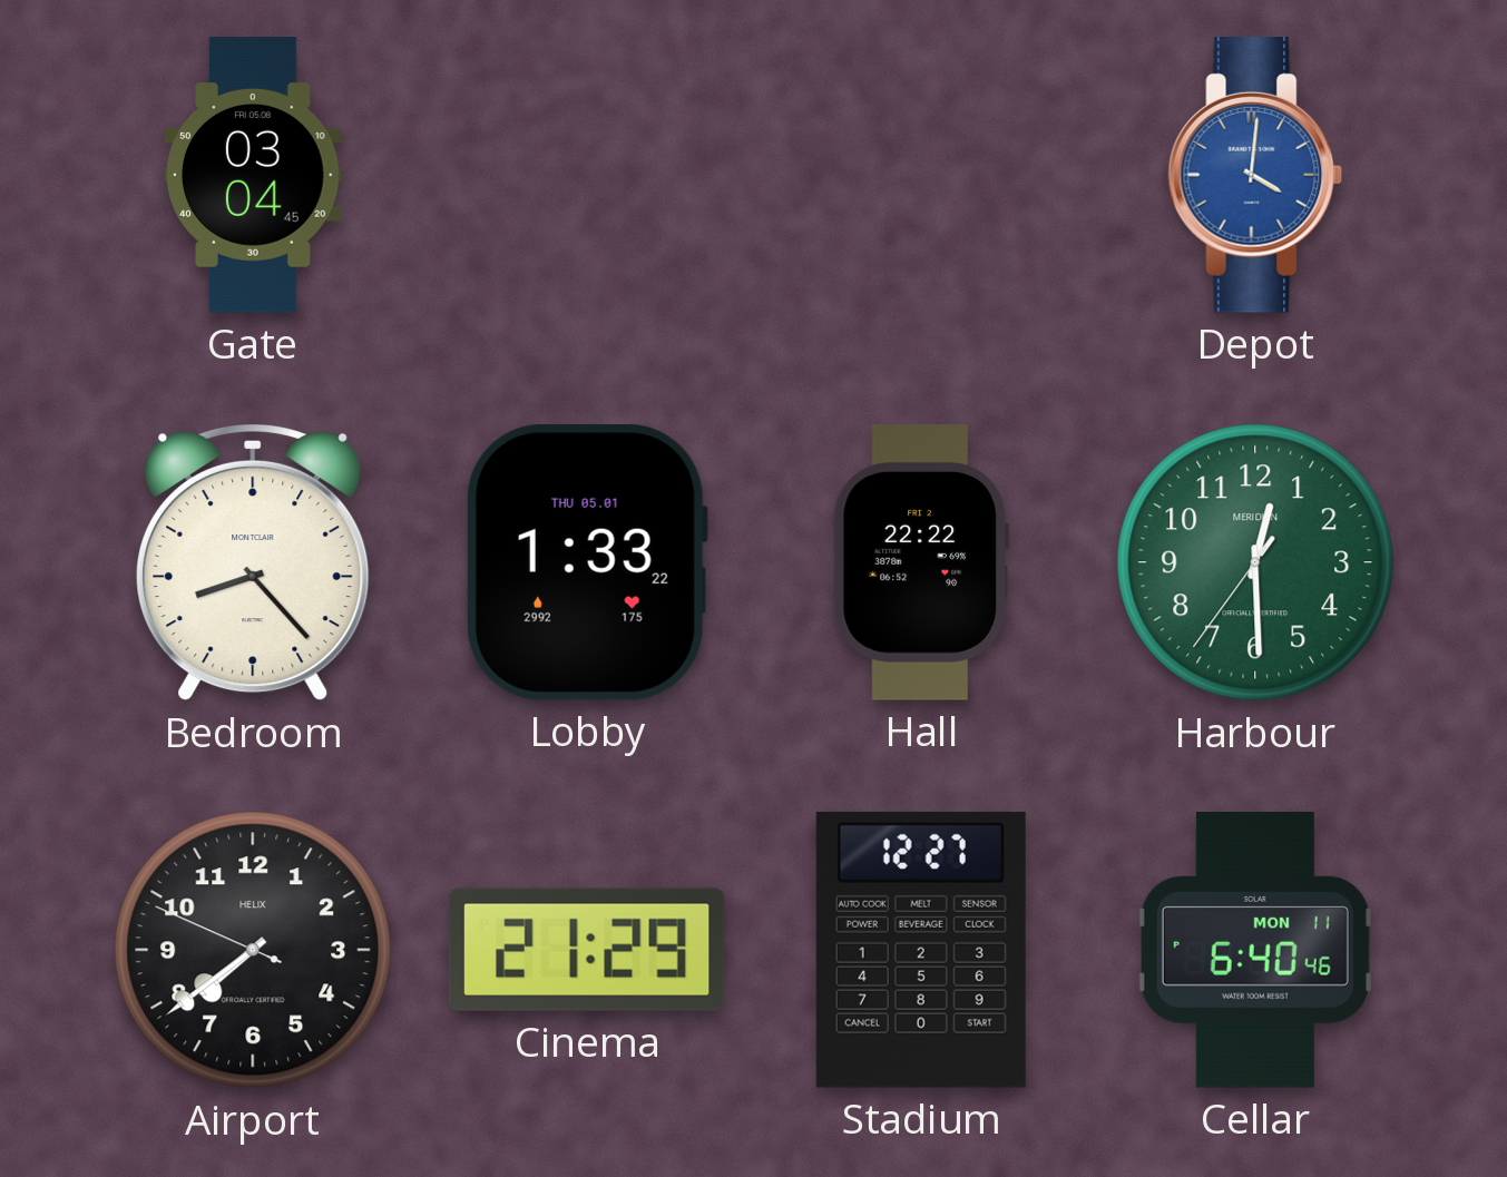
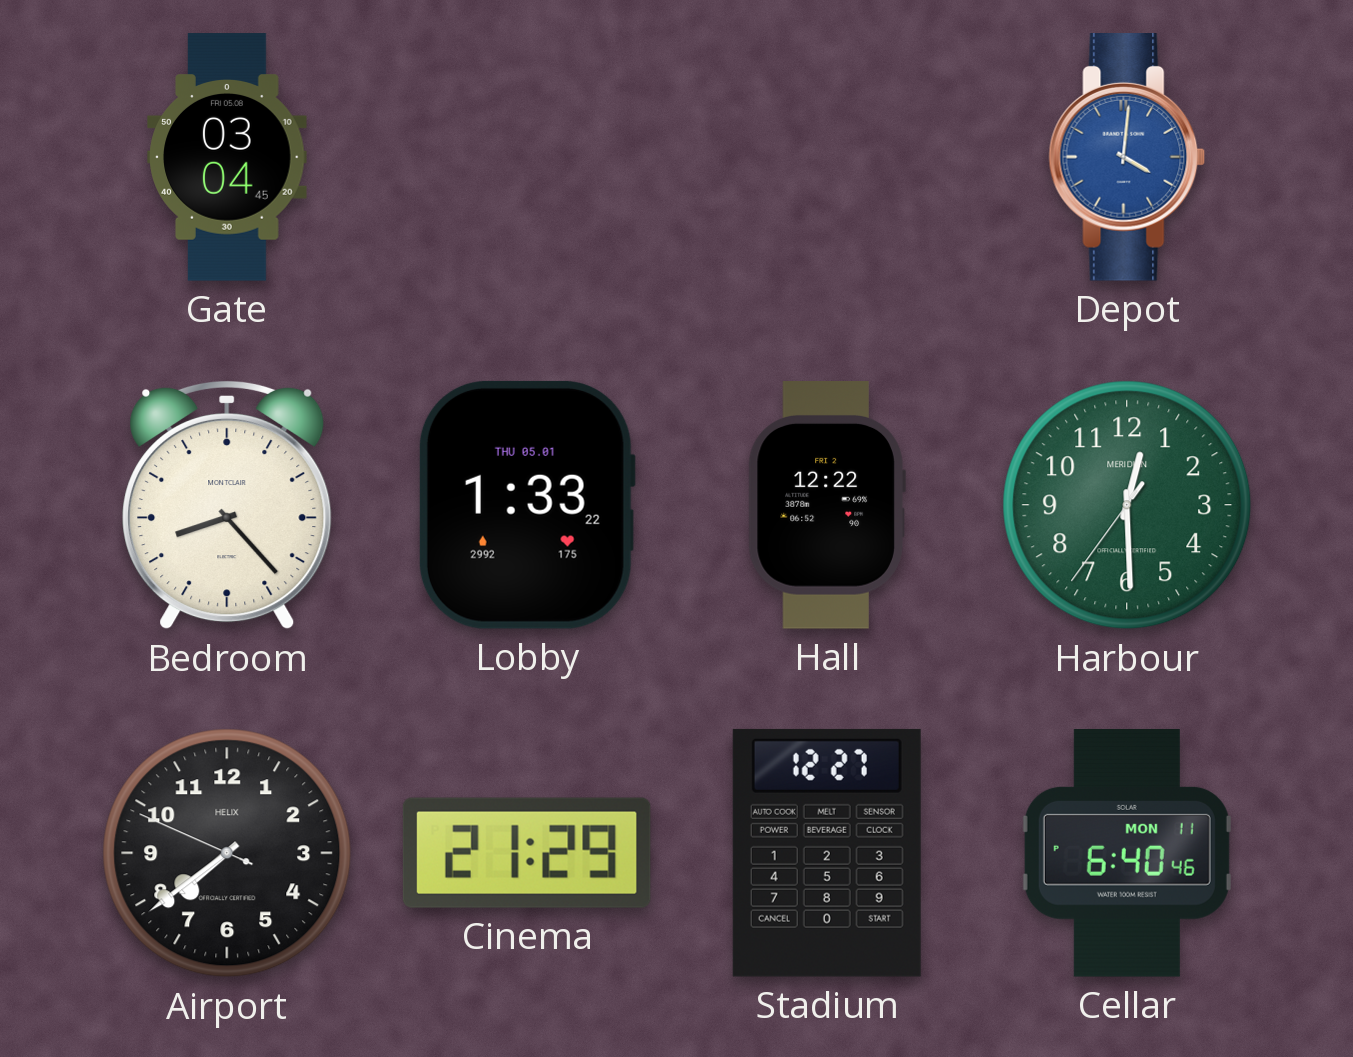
Hall: 22:22 -> 12:22
